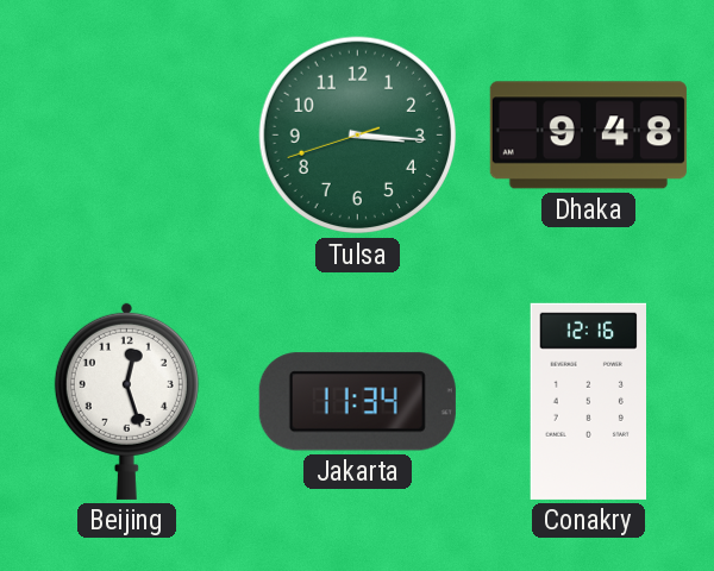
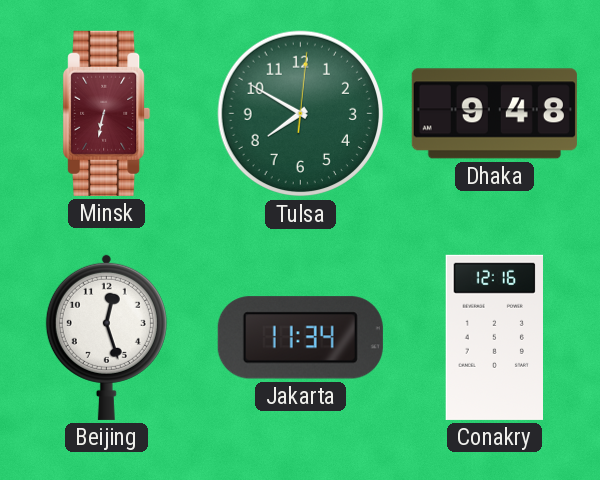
Minsk: none -> 6:32
Tulsa: 3:15 -> 7:50
